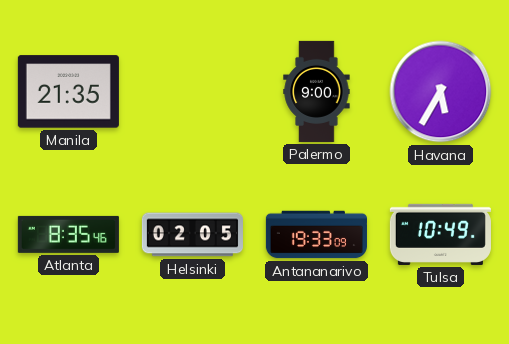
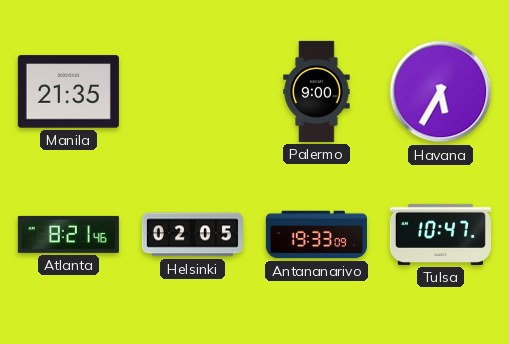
Atlanta: 8:35 -> 8:21
Tulsa: 10:49 -> 10:47
